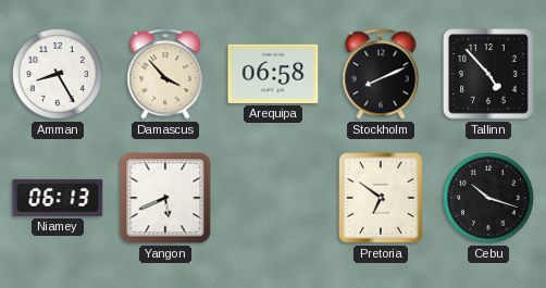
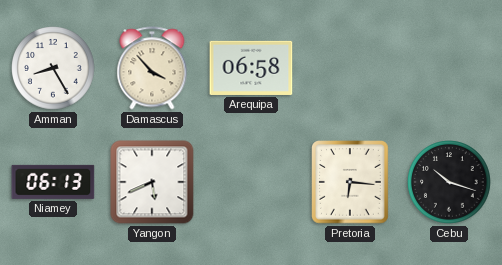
Stockholm: 8:11 -> none
Tallinn: 4:53 -> none
Pretoria: 6:51 -> 6:16
